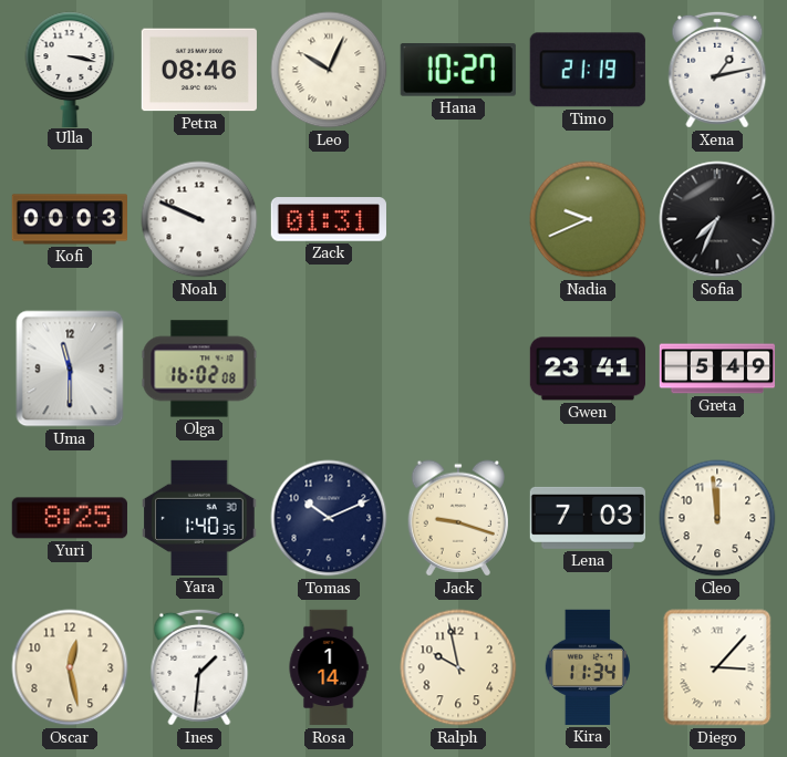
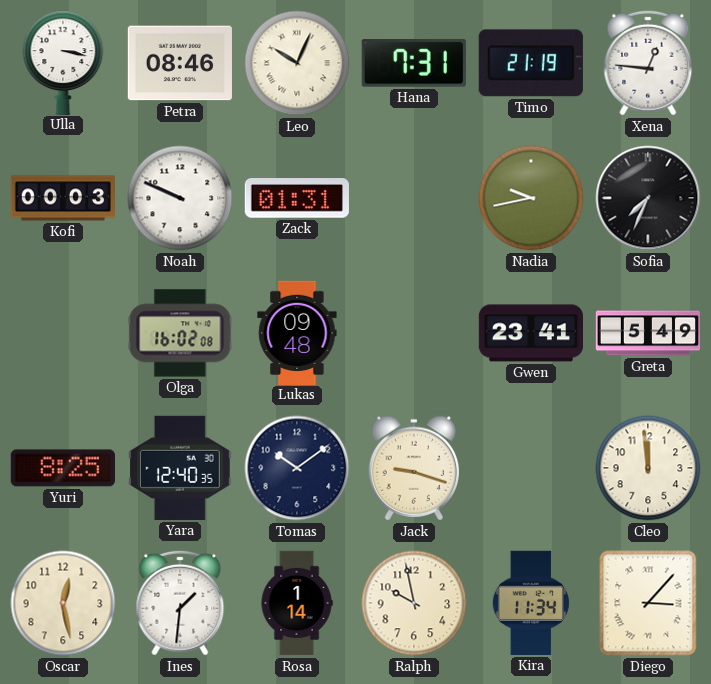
Hana: 10:27 -> 7:31
Xena: 1:13 -> 12:46
Nadia: 9:41 -> 9:43
Uma: 11:30 -> none
Lukas: none -> 09:48
Yara: 1:40 -> 12:40
Tomas: 10:11 -> 10:09
Lena: 7:03 -> none
